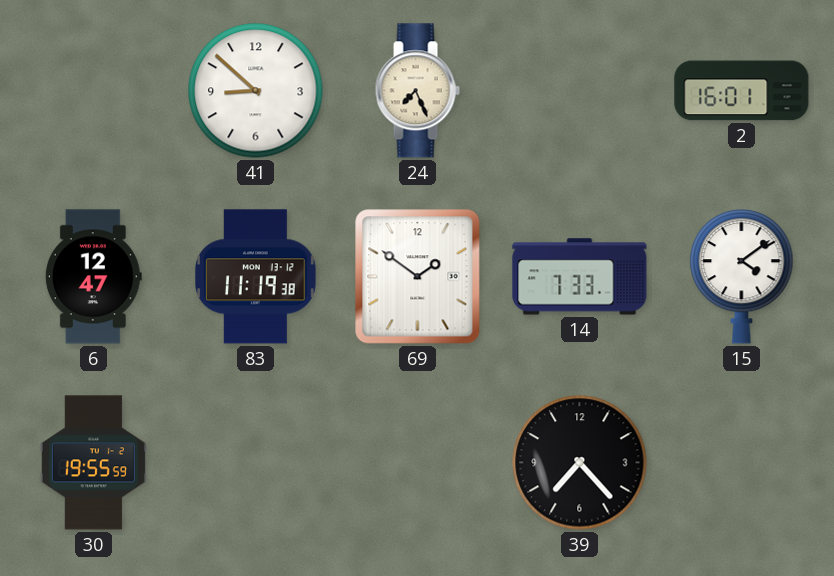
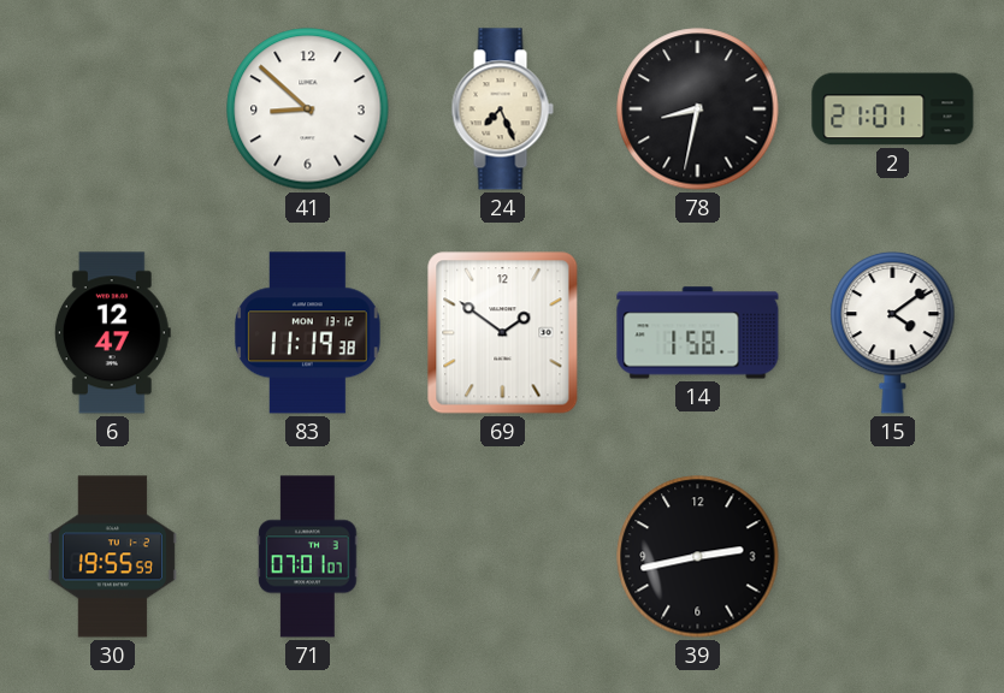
78: none -> 8:32
2: 16:01 -> 21:01
14: 7:33 -> 1:58
71: none -> 07:01
39: 7:23 -> 2:43
